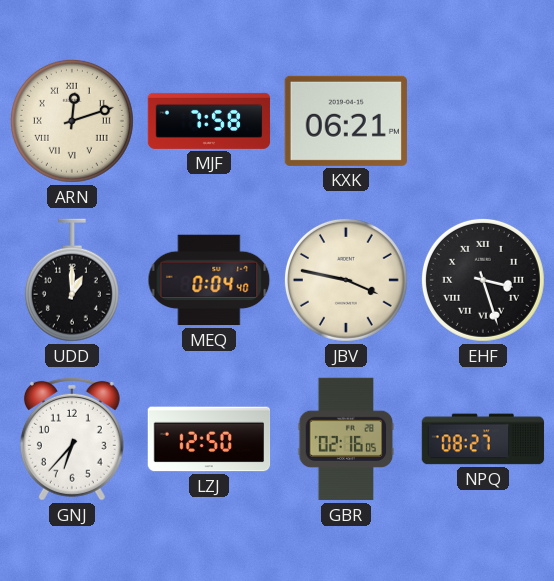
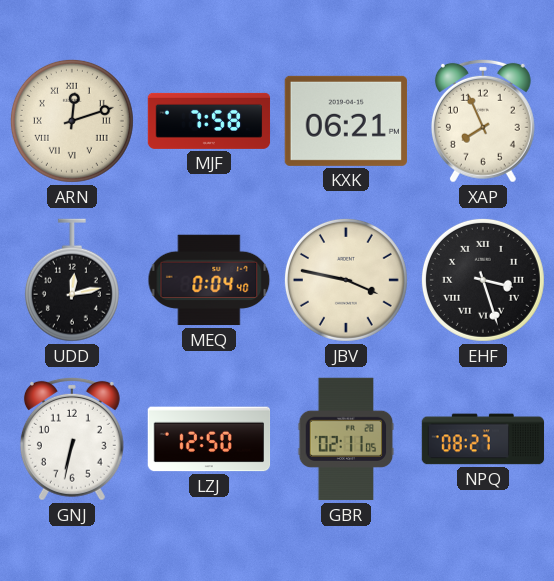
XAP: none -> 7:56
UDD: 1:00 -> 12:13
GNJ: 6:37 -> 6:32
GBR: 02:16 -> 02:11
